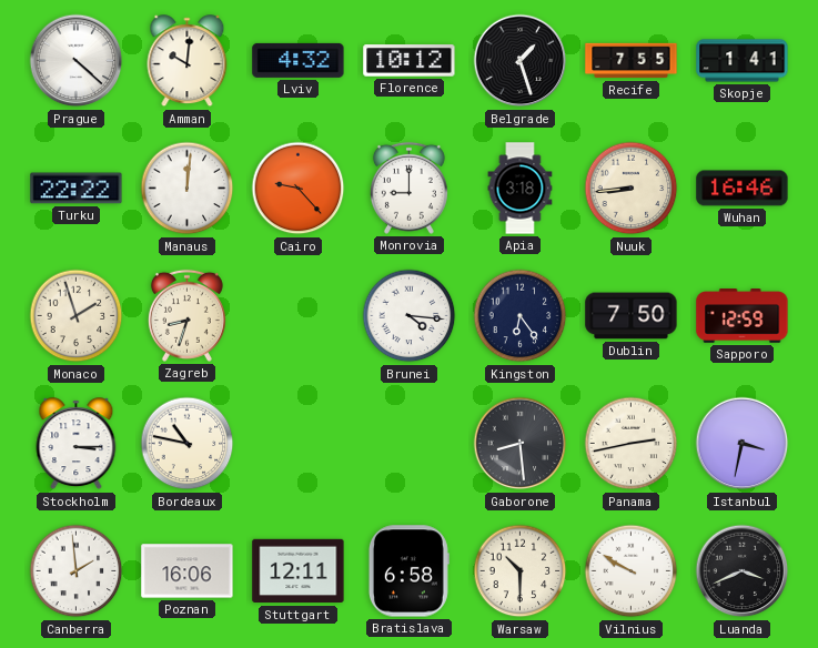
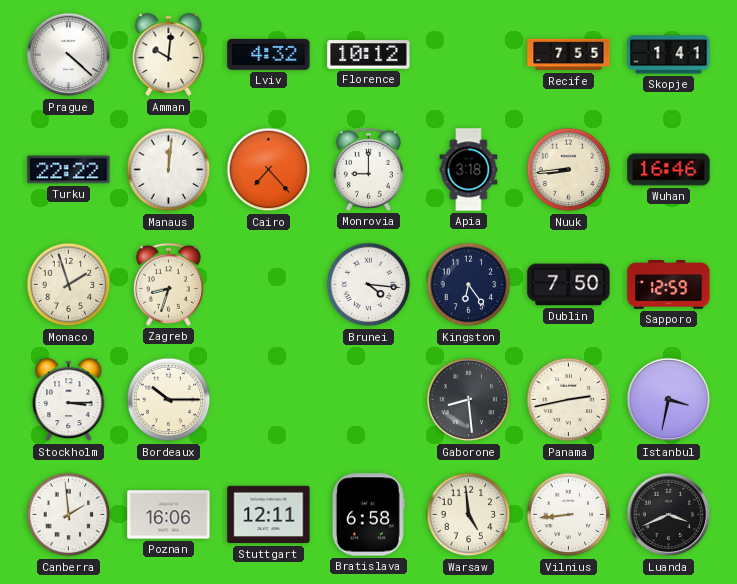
Belgrade: 1:27 -> none
Cairo: 9:23 -> 7:23
Bordeaux: 10:47 -> 10:15
Warsaw: 10:30 -> 4:59
Vilnius: 9:50 -> 8:44
